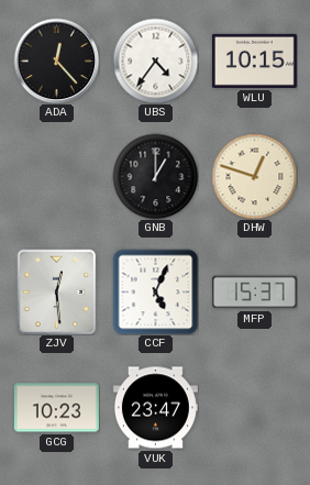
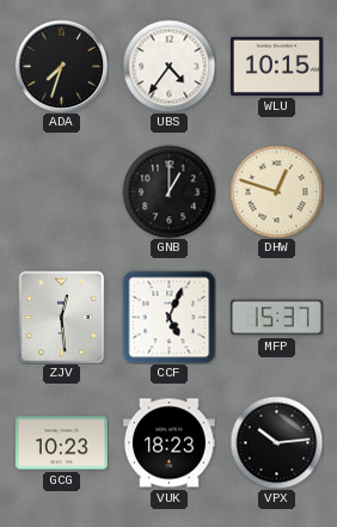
ADA: 12:23 -> 7:33
VUK: 23:47 -> 18:23
VPX: none -> 10:14
